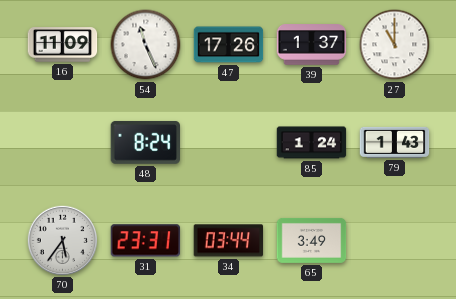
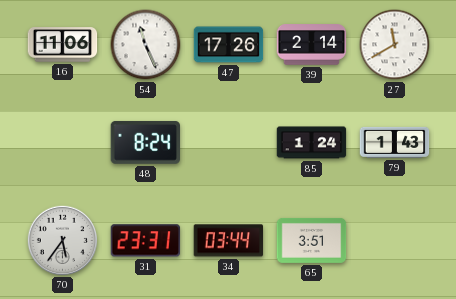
16: 11:09 -> 11:06
39: 1:37 -> 2:14
27: 11:00 -> 11:40
65: 3:49 -> 3:51
